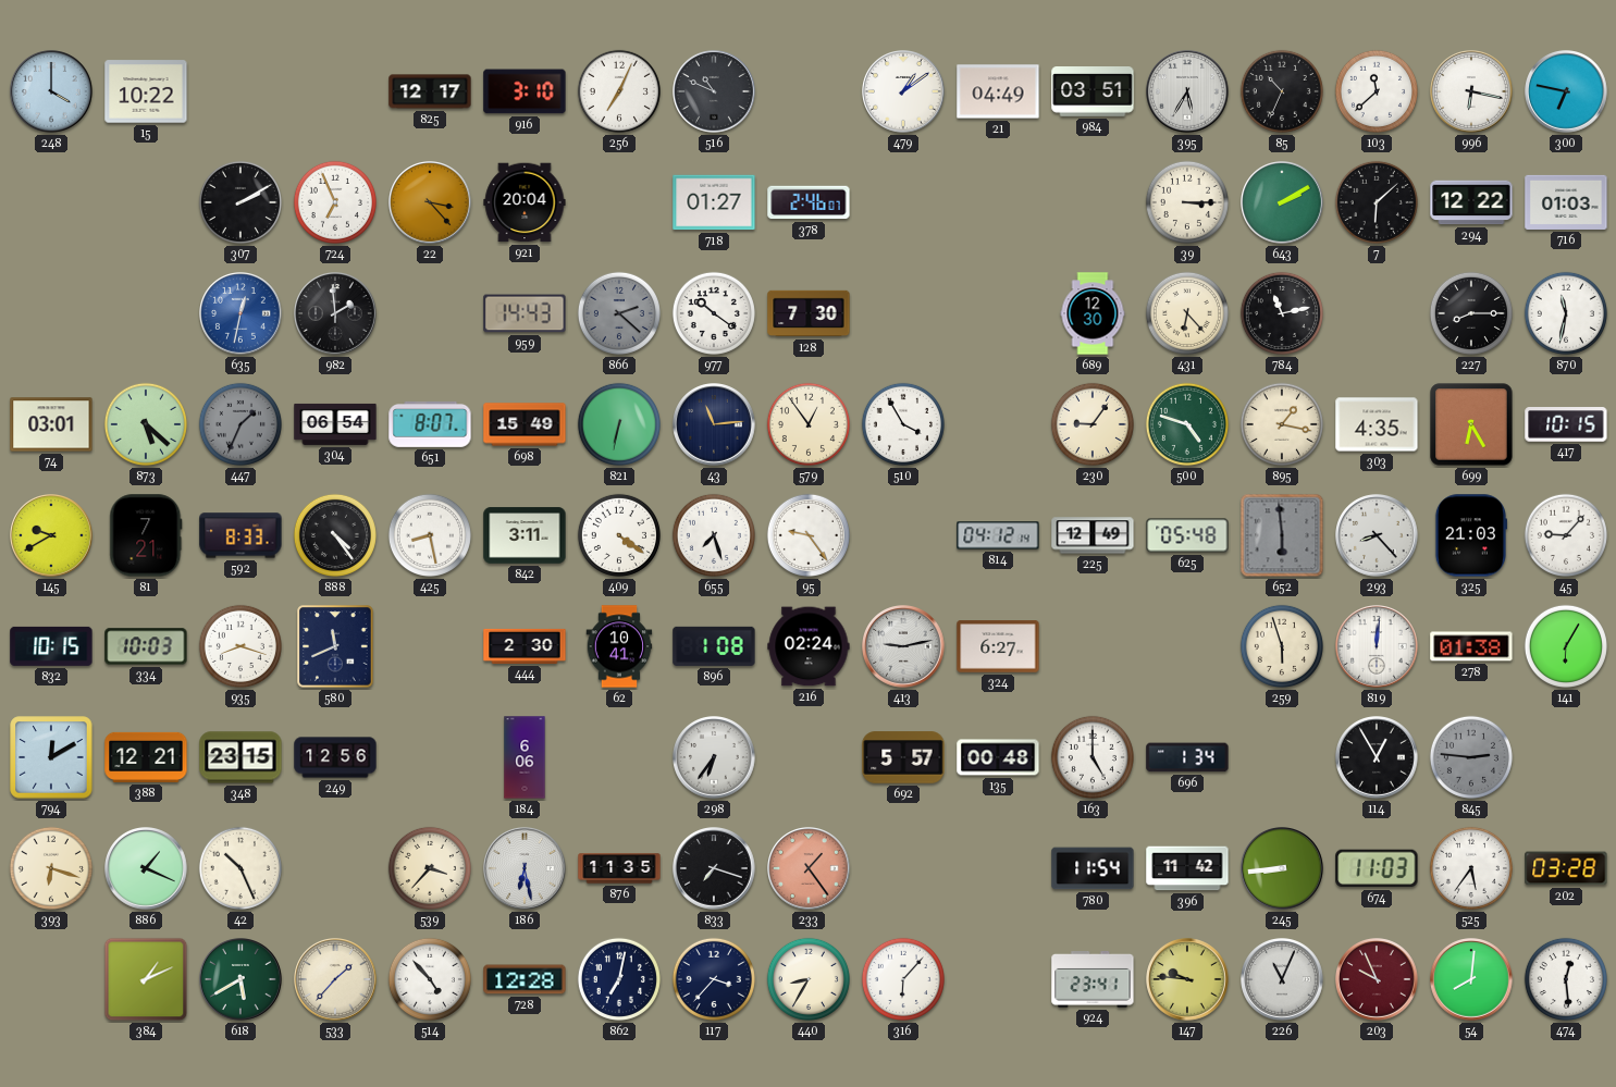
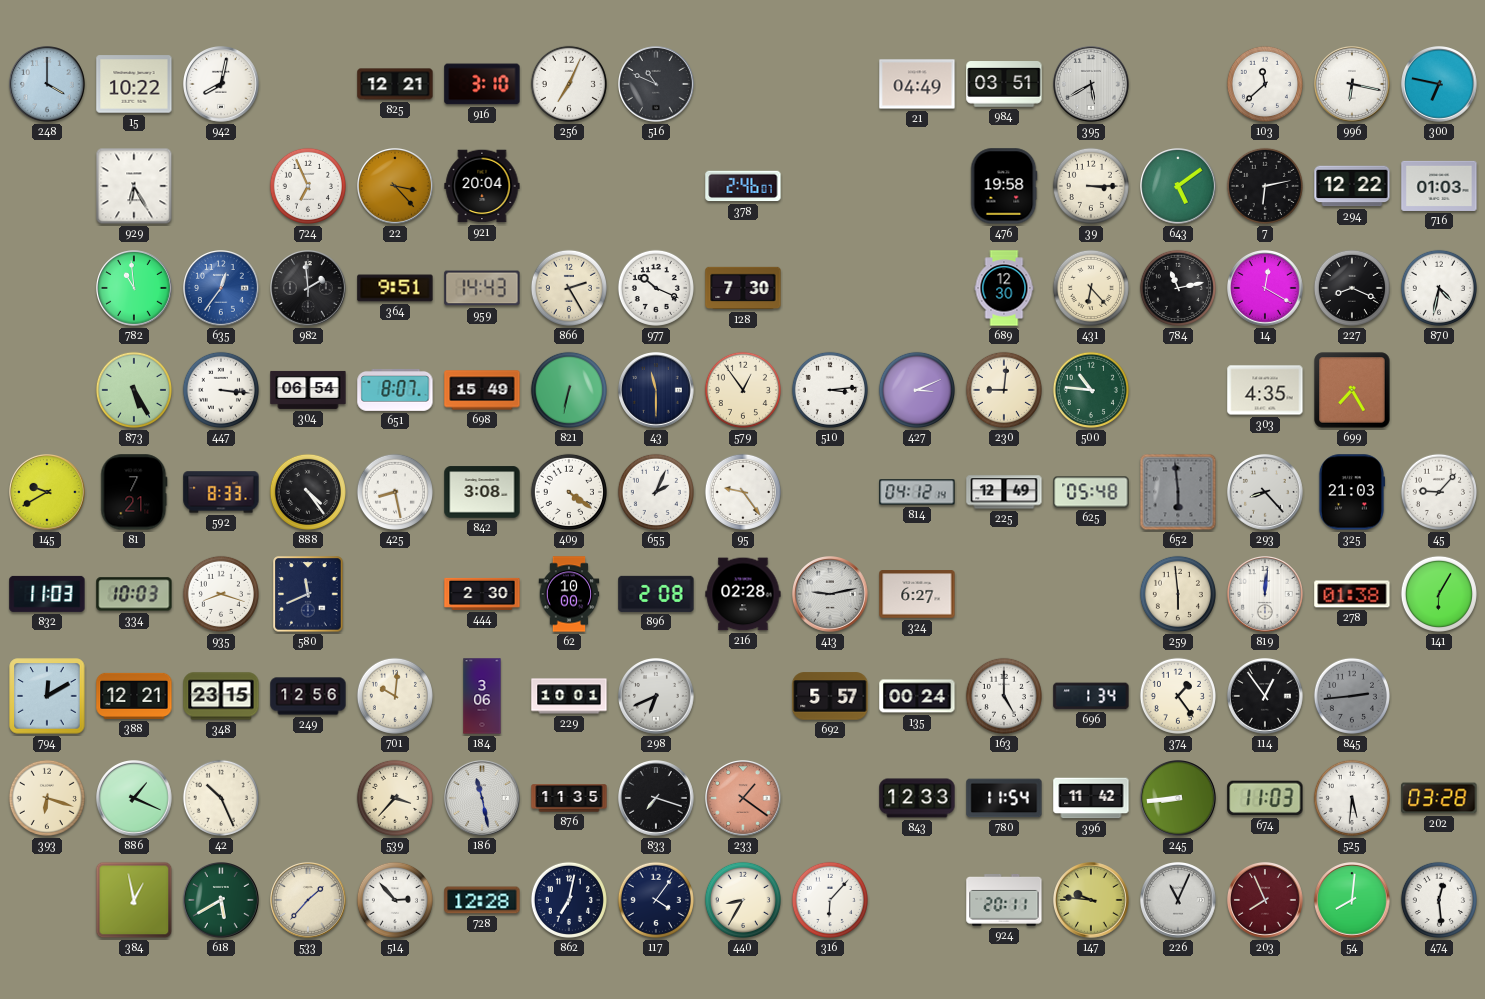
942: none -> 8:02
825: 12:17 -> 12:21
479: 1:09 -> none
395: 5:35 -> 5:40
85: 10:34 -> none
929: none -> 6:25
307: 2:10 -> none
718: 01:27 -> none
476: none -> 19:58
643: 2:10 -> 5:09
7: 6:08 -> 6:13
782: none -> 10:59
635: 12:32 -> 12:36
364: none -> 9:51
866: 2:22 -> 2:25
866 dial: grey -> cream
977: 10:21 -> 10:19
14: none -> 12:20
227: 8:15 -> 8:19
870: 11:32 -> 4:32
74: 03:01 -> none
873: 5:22 -> 5:25
447: 1:34 -> 3:16
447 dial: grey -> white
43: 11:14 -> 11:30
510: 3:55 -> 3:14
427: none -> 3:11
230: 9:06 -> 9:01
500: 4:48 -> 10:46
895: 1:17 -> none
699: 6:25 -> 7:25
417: 10:15 -> none
842: 3:11 -> 3:08
655: 7:27 -> 2:04
832: 10:15 -> 11:03
62: 10:41 -> 10:00
896: 1:08 -> 2:08
216: 02:24 -> 02:28
259: 5:57 -> 5:59
701: none -> 10:01
184: 6:06 -> 3:06
229: none -> 10:01
298: 6:36 -> 6:41
135: 00:48 -> 00:24
374: none -> 1:24
114: 12:55 -> 12:54
845: 2:46 -> 2:44
186: 6:28 -> 11:28
233: 1:24 -> 1:21
843: none -> 12:33
525: 5:36 -> 5:31
384: 1:11 -> 12:58
514: 4:53 -> 2:53
117: 3:37 -> 4:06
924: 23:41 -> 20:11
203: 9:56 -> 7:56
